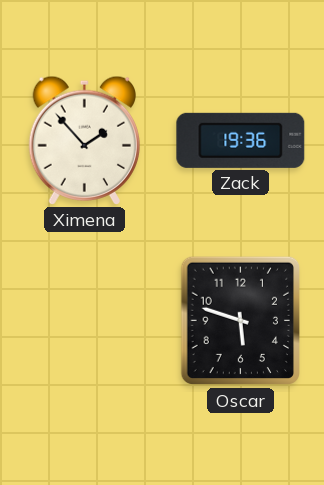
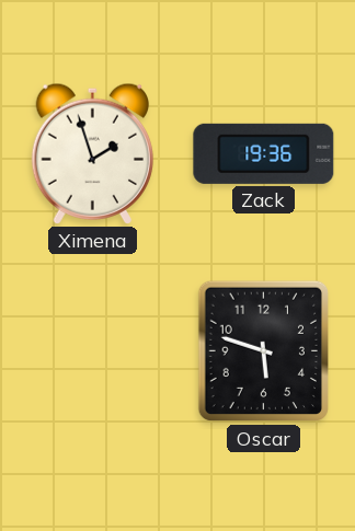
Ximena: 1:53 -> 1:57
